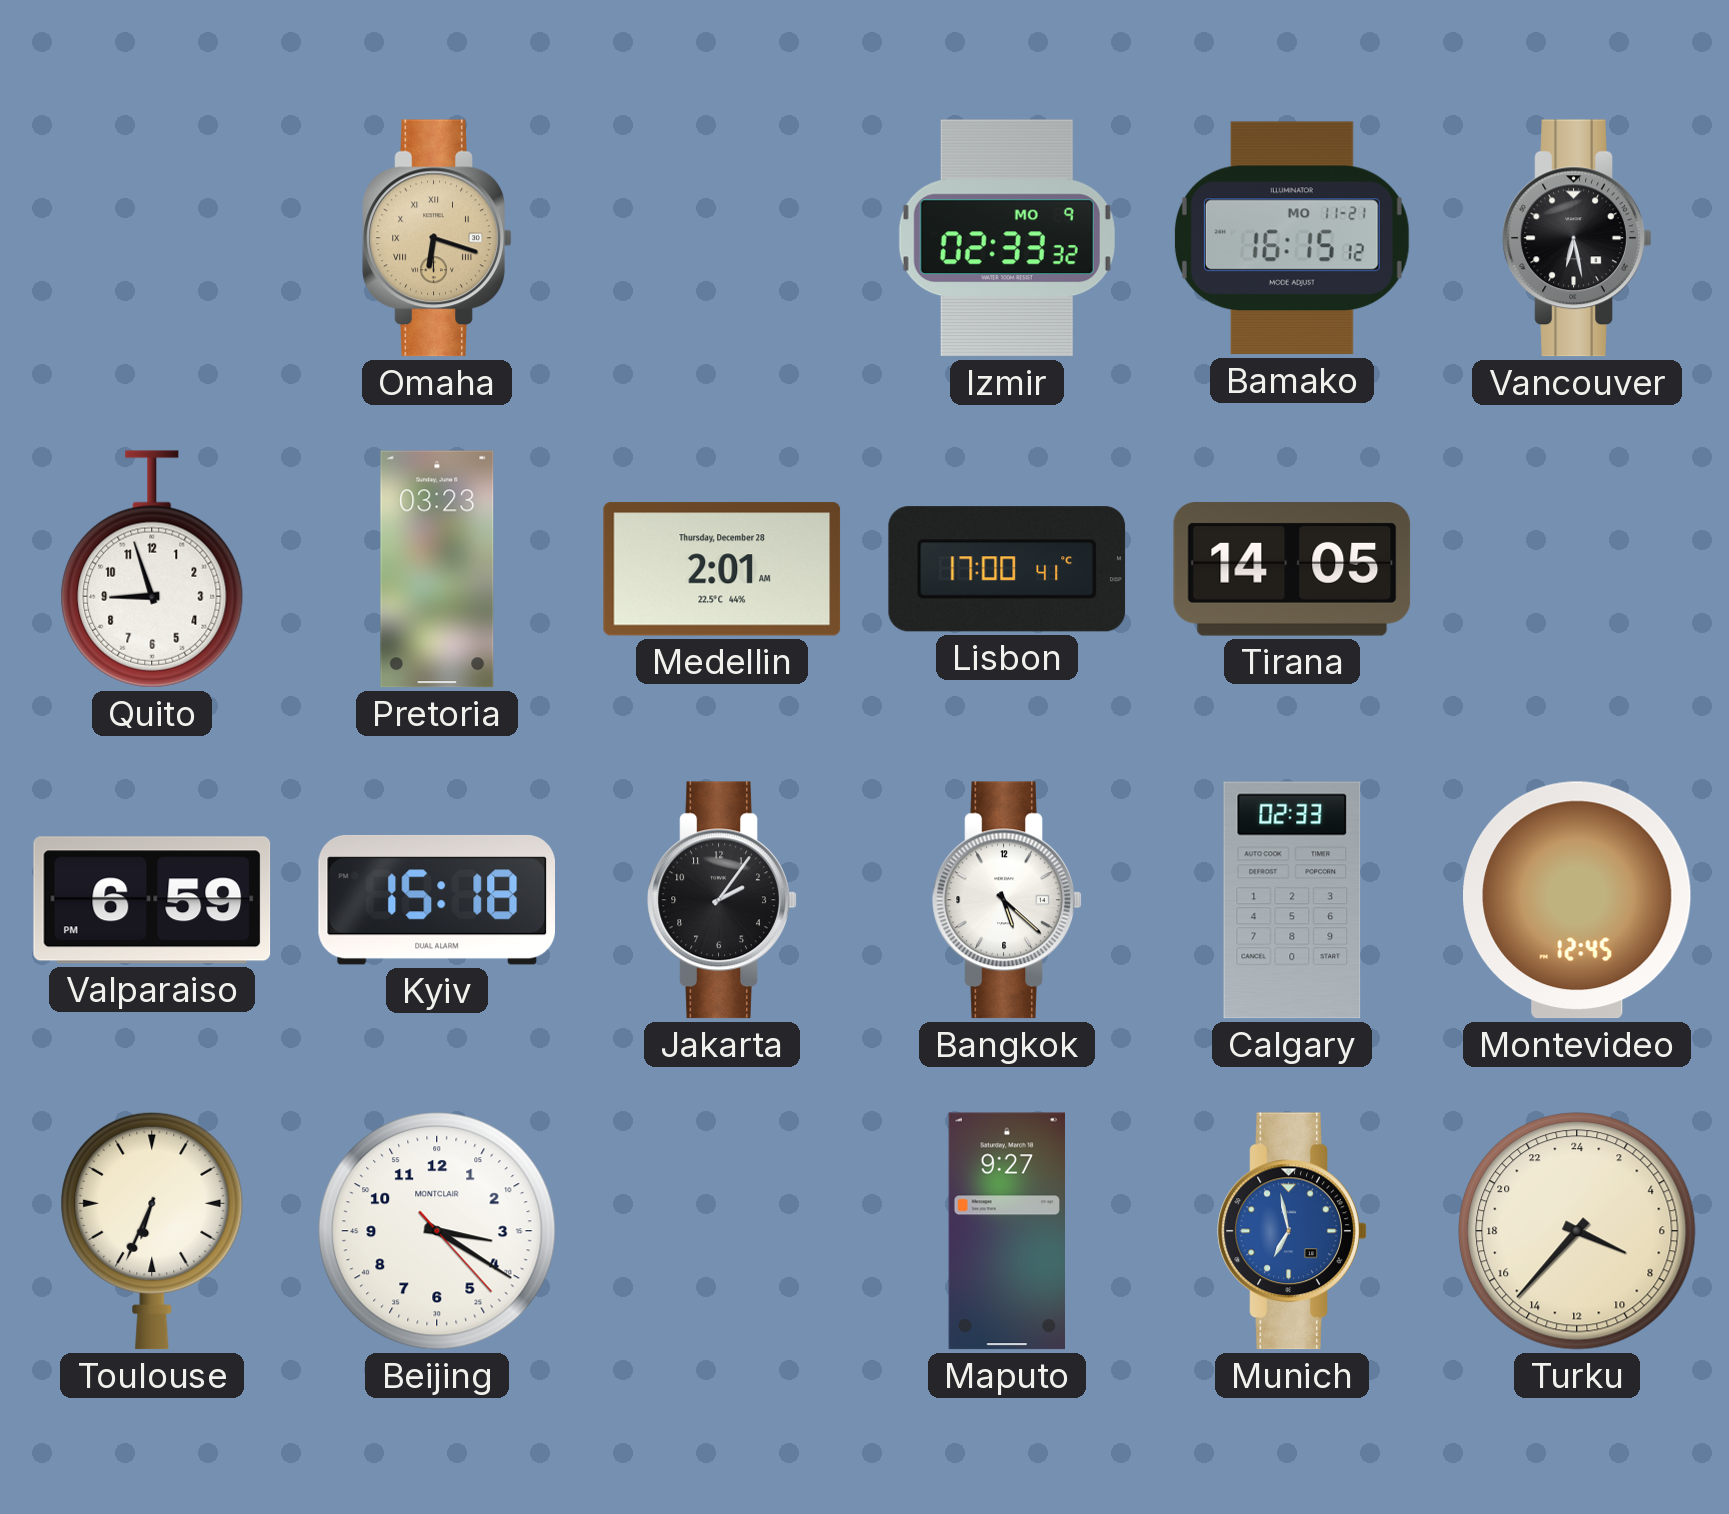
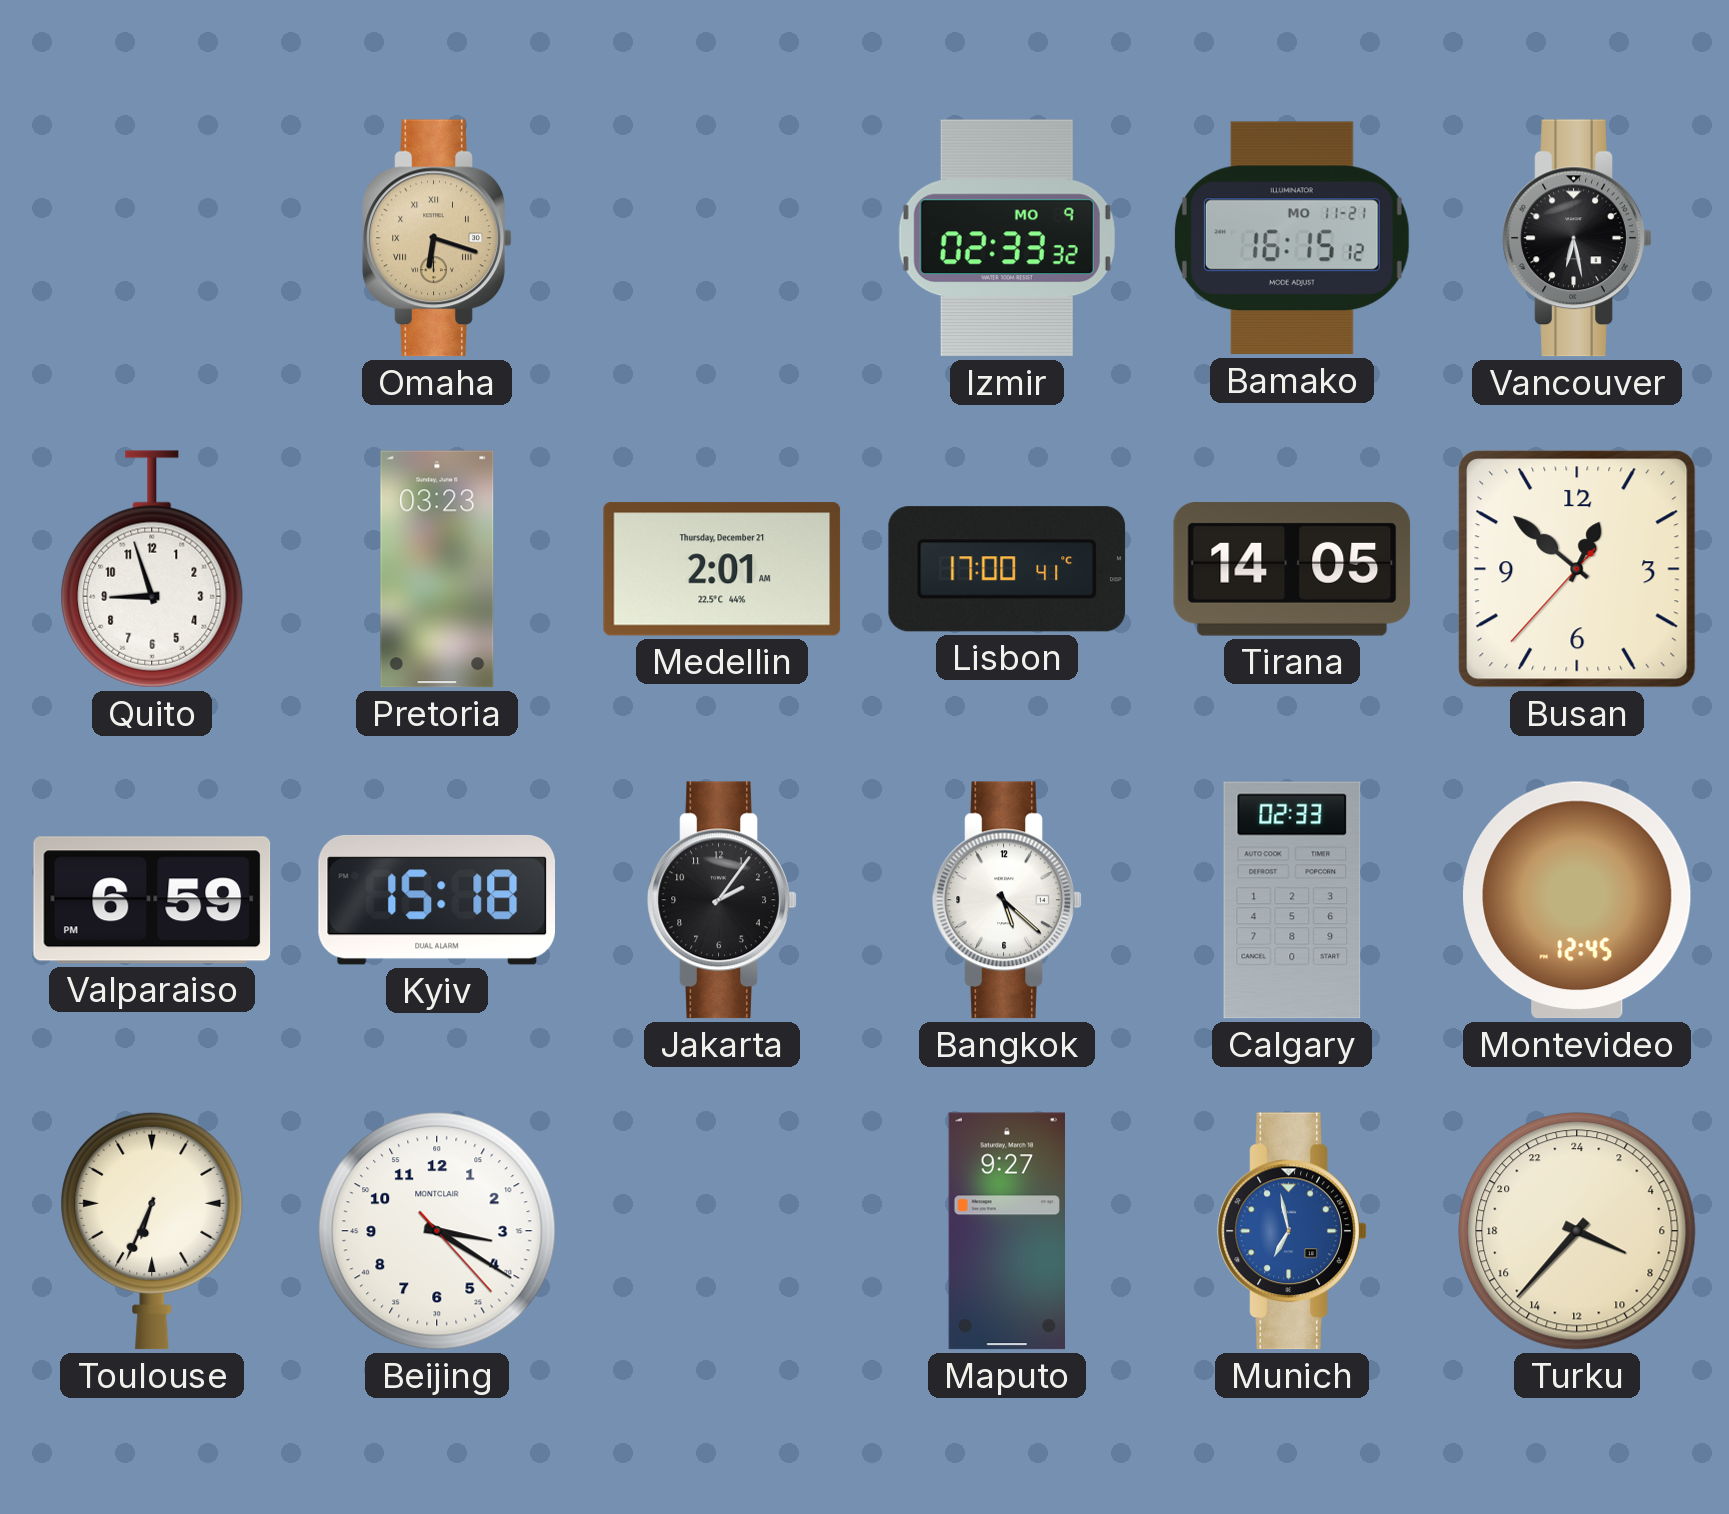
Medellin date: Thursday, December 28 -> Thursday, December 21
Busan: none -> 12:51
